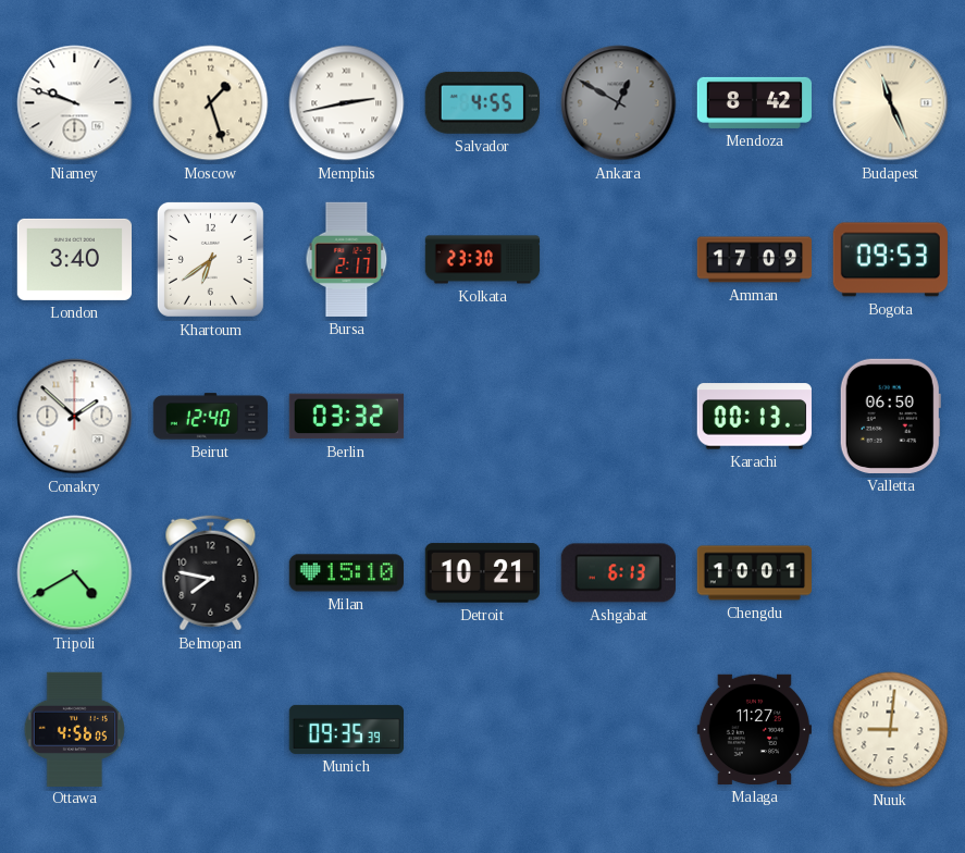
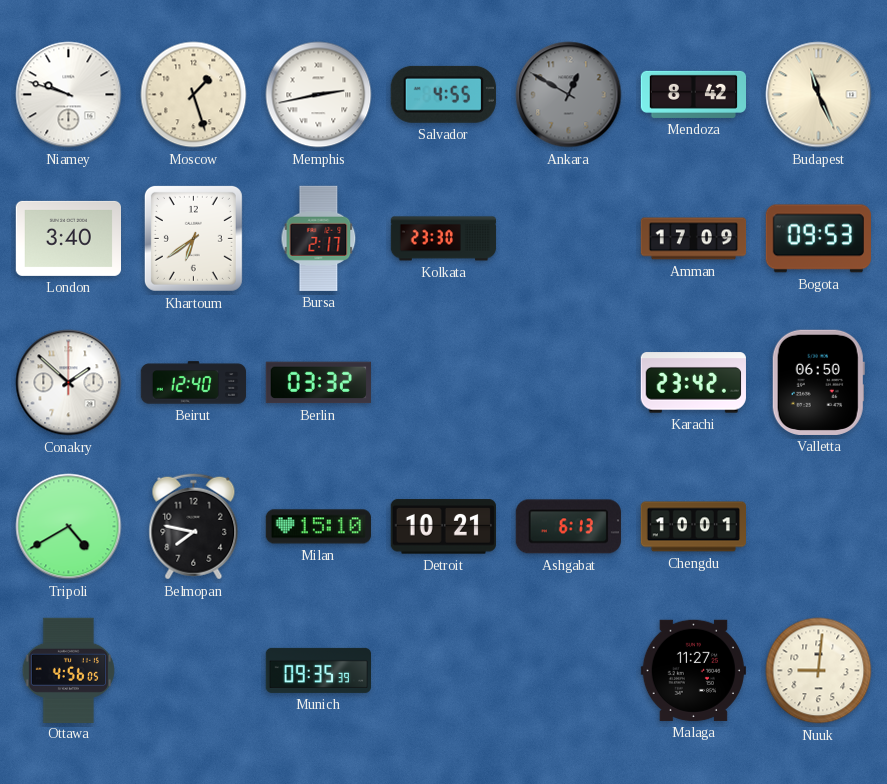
Karachi: 00:13 -> 23:42
